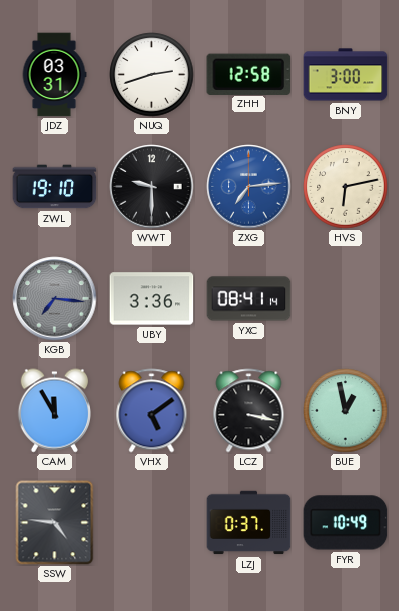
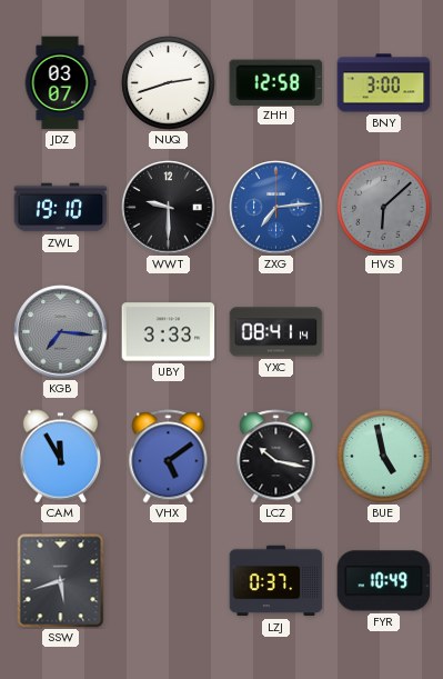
JDZ: 03:31 -> 03:07
HVS: 6:13 -> 6:08
HVS dial: cream -> grey
UBY: 3:36 -> 3:33
LCZ: 3:17 -> 10:17
BUE: 12:58 -> 4:58
SSW: 4:46 -> 5:42
